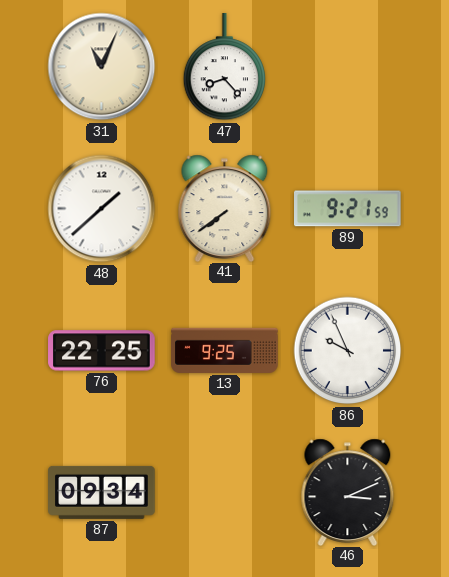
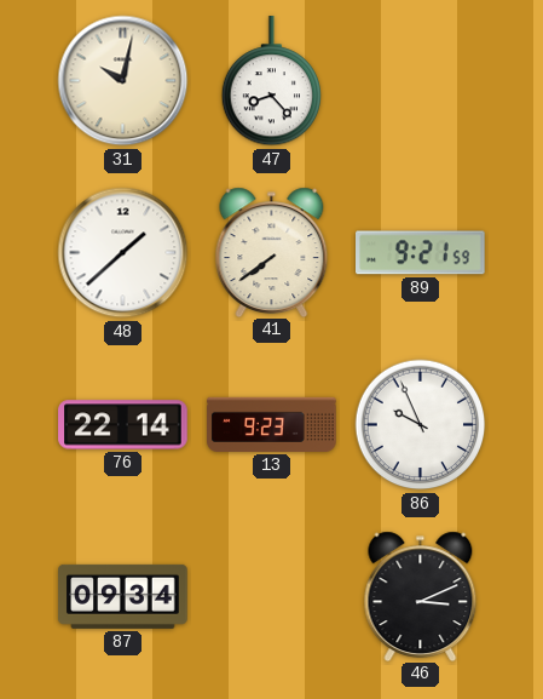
31: 11:04 -> 10:02
76: 22:25 -> 22:14
13: 9:25 -> 9:23
